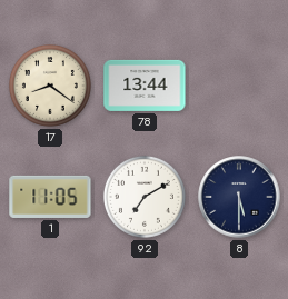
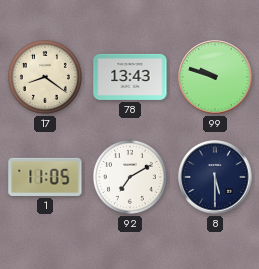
78: 13:44 -> 13:43
99: none -> 9:48
